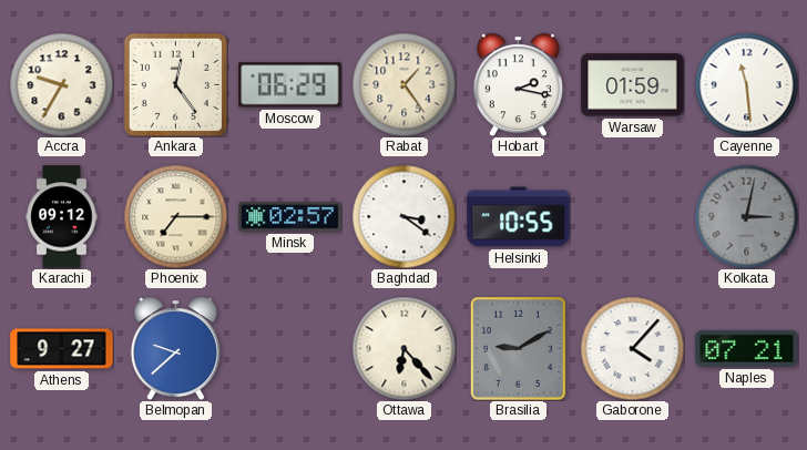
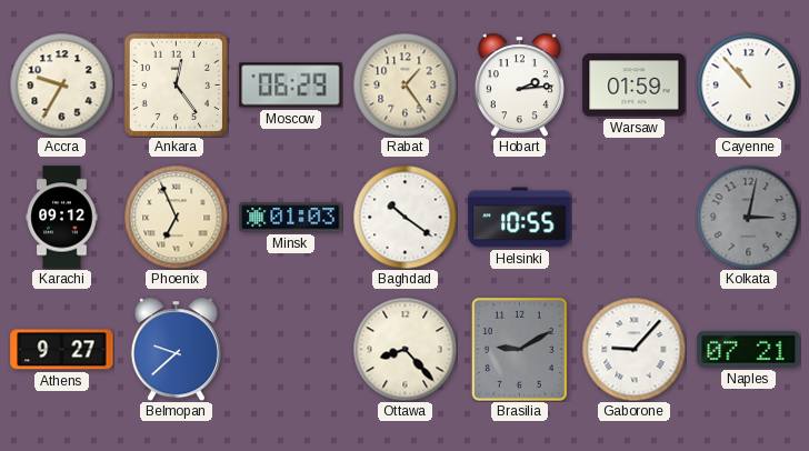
Hobart: 2:17 -> 2:14
Cayenne: 11:29 -> 10:53
Phoenix: 7:15 -> 6:56
Minsk: 02:57 -> 01:03
Baghdad: 3:21 -> 10:21
Ottawa: 6:23 -> 8:23
Gaborone: 4:07 -> 9:07
